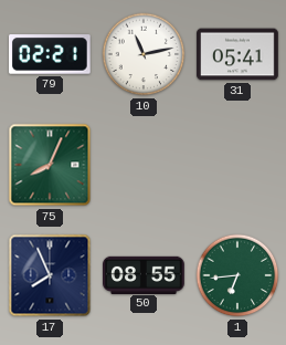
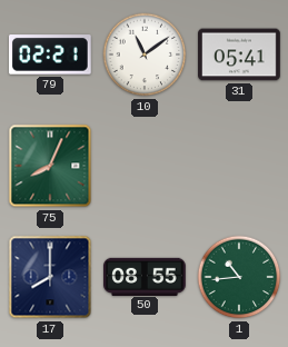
10: 11:13 -> 11:09
17: 7:56 -> 8:00
1: 6:44 -> 10:44
